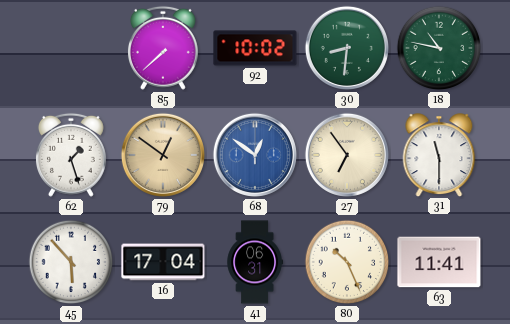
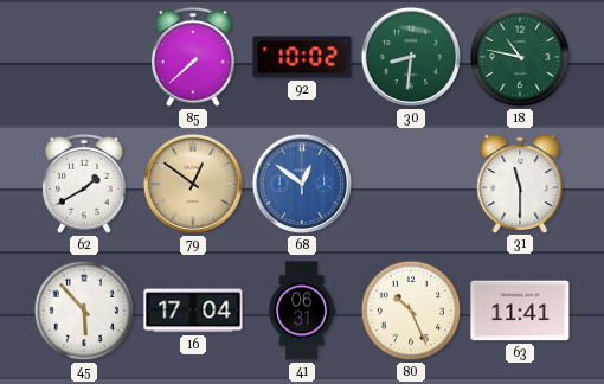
62: 1:27 -> 1:40
27: 6:54 -> none
